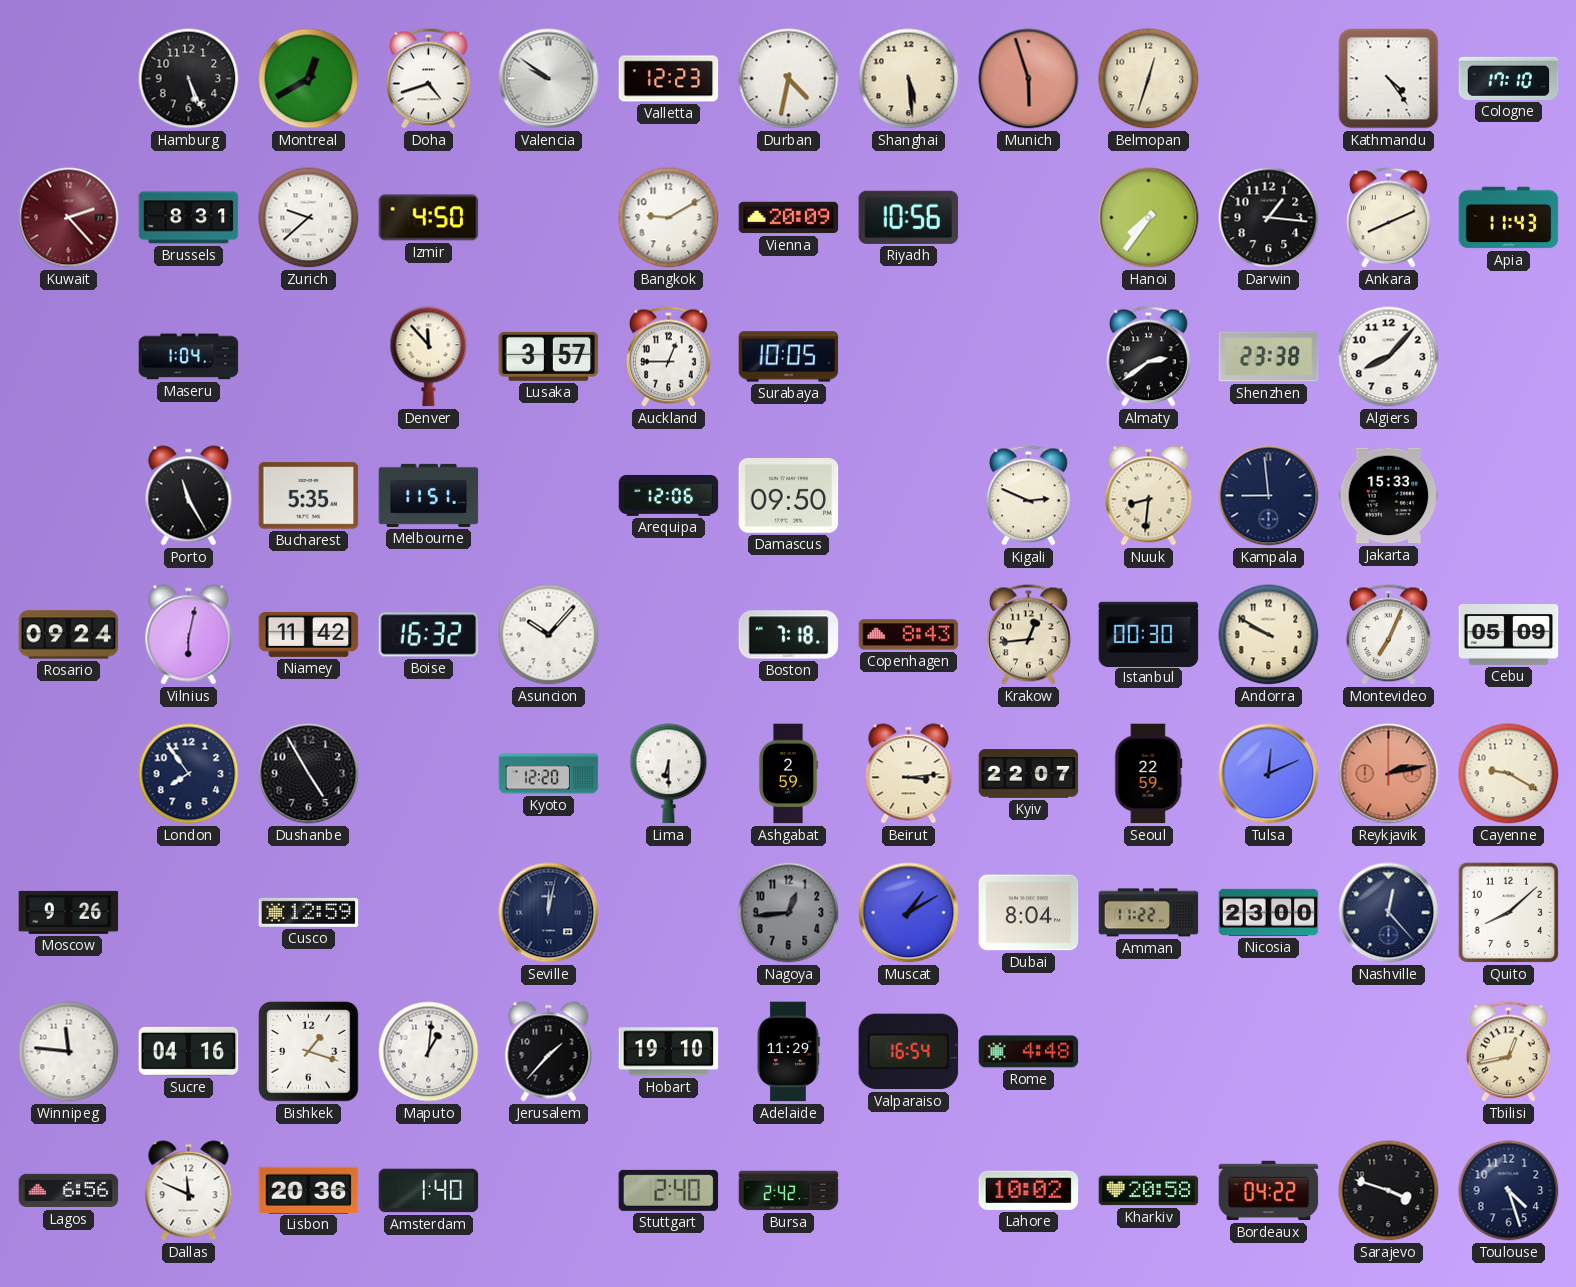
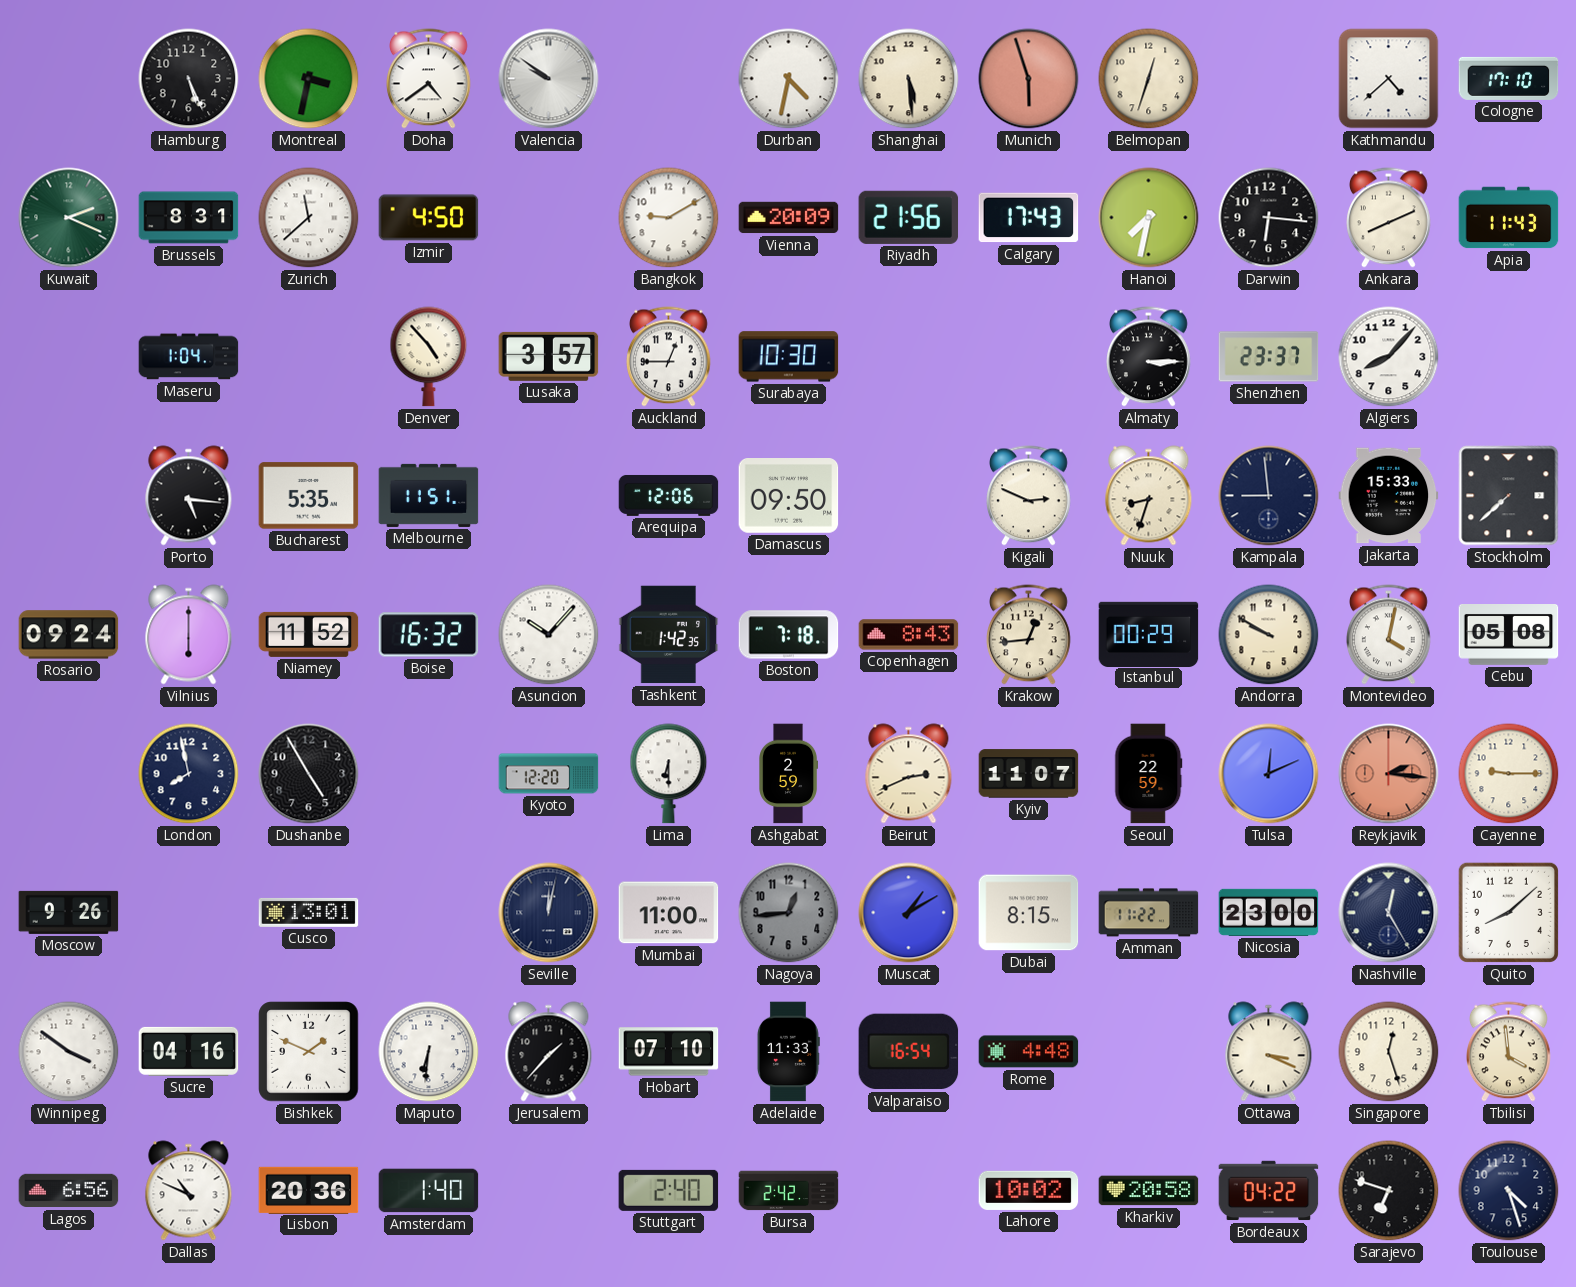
Montreal: 12:40 -> 3:32
Doha: 4:42 -> 4:39
Valletta: 12:23 -> none
Kathmandu: 4:24 -> 4:38
Kuwait: 2:23 -> 2:19
Kuwait dial: burgundy -> green
Zurich: 9:38 -> 11:38
Riyadh: 10:56 -> 21:56
Calgary: none -> 17:43
Hanoi: 7:36 -> 7:32
Darwin: 1:16 -> 6:16
Denver: 11:53 -> 4:53
Surabaya: 10:05 -> 10:30
Almaty: 2:39 -> 3:15
Shenzhen: 23:38 -> 23:37
Porto: 11:25 -> 5:16
Nuuk: 8:31 -> 8:33
Stockholm: none -> 7:38
Vilnius: 6:02 -> 6:00
Niamey: 11:42 -> 11:52
Tashkent: none -> 1:42
Istanbul: 00:30 -> 00:29
Montevideo: 7:04 -> 4:02
Cebu: 05:09 -> 05:08
London: 7:54 -> 7:58
Beirut: 3:14 -> 2:41
Kyiv: 22:07 -> 11:07
Reykjavik: 2:13 -> 2:16
Cayenne: 9:20 -> 9:15
Cusco: 12:59 -> 13:01
Mumbai: none -> 11:00
Dubai: 8:04 -> 8:15
Nashville: 12:23 -> 12:25
Winnipeg: 11:46 -> 3:51
Bishkek: 1:18 -> 1:49
Maputo: 1:01 -> 6:31
Hobart: 19:10 -> 07:10
Adelaide: 11:29 -> 11:33
Ottawa: none -> 3:19
Singapore: none -> 12:27
Tbilisi: 12:43 -> 3:59
Dallas: 11:49 -> 10:49
Sarajevo: 3:48 -> 6:48
